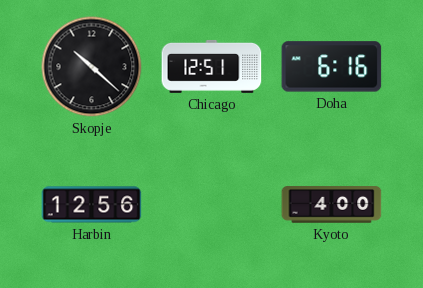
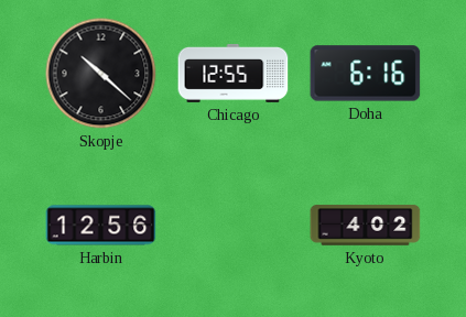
Chicago: 12:51 -> 12:55
Kyoto: 4:00 -> 4:02
